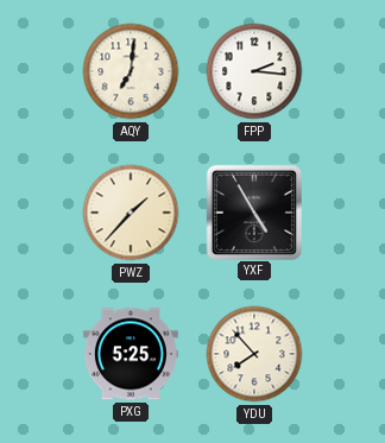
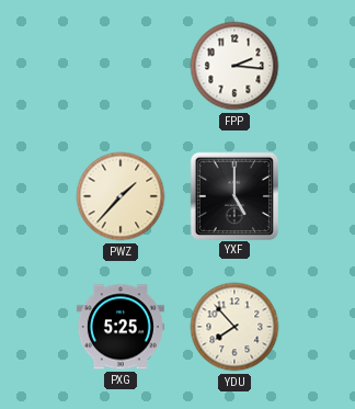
AQY: 7:01 -> none
YXF: 4:55 -> 5:00
